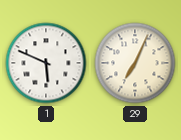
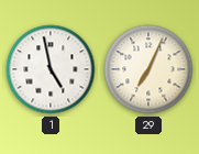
1: 5:49 -> 4:58
